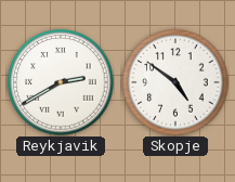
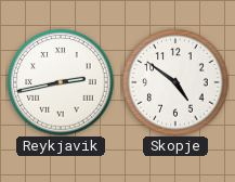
Reykjavik: 2:40 -> 2:43
